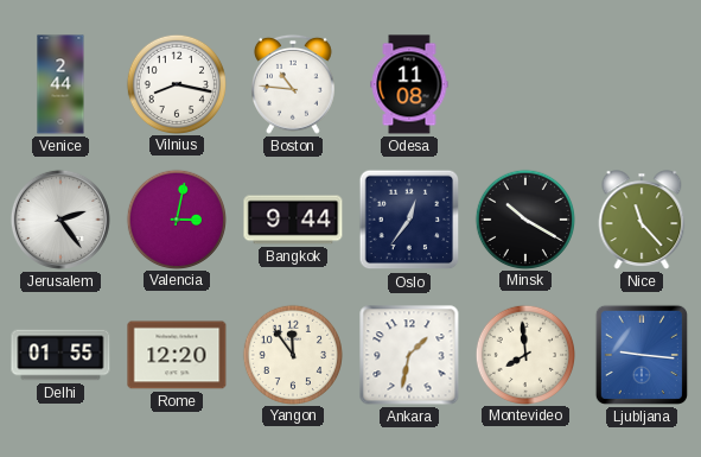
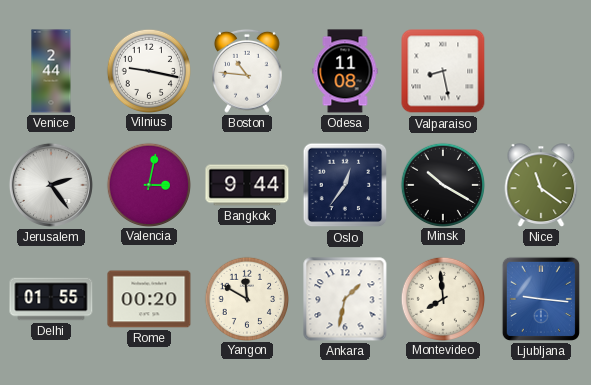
Vilnius: 8:17 -> 9:17
Valparaiso: none -> 8:28
Nice: 11:23 -> 11:21
Rome: 12:20 -> 00:20
Yangon: 11:54 -> 11:50
